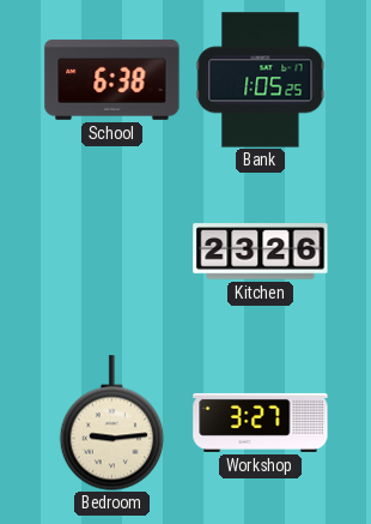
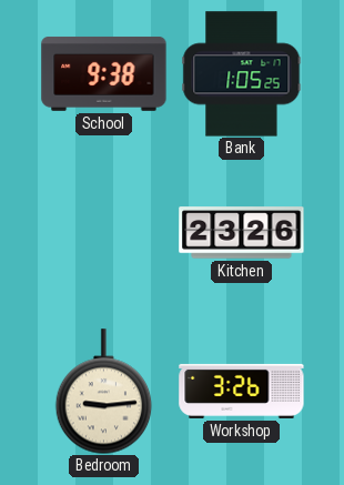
School: 6:38 -> 9:38
Workshop: 3:27 -> 3:26
